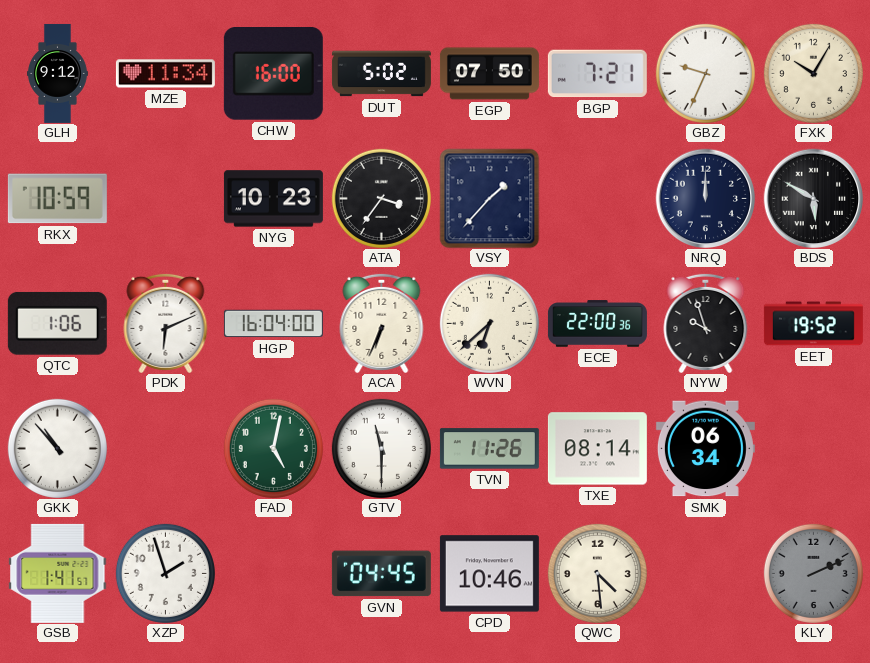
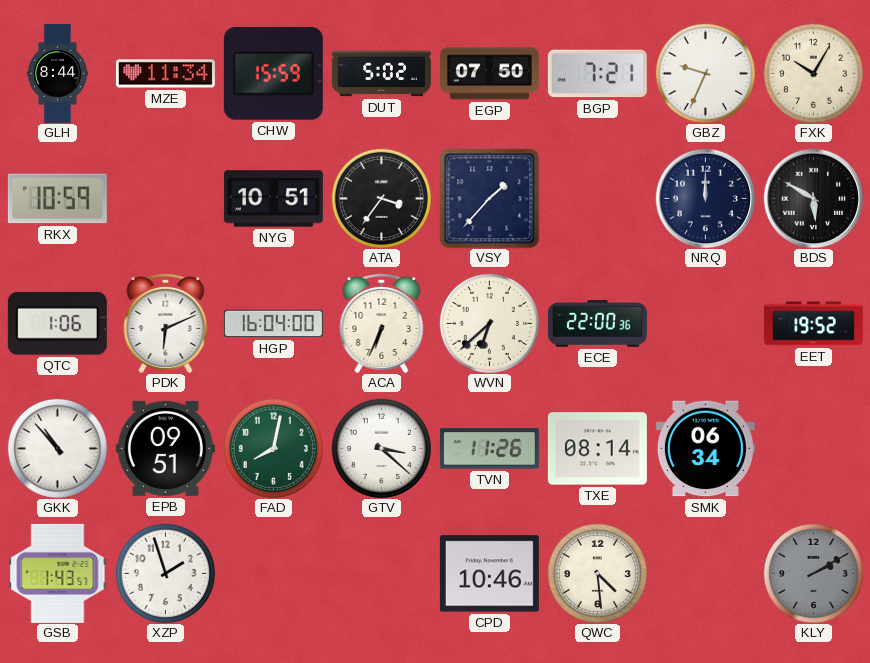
GLH: 9:12 -> 8:44
CHW: 16:00 -> 15:59
NYG: 10:23 -> 10:51
NYW: 9:57 -> none
EPB: none -> 09:51
FAD: 5:02 -> 8:02
GTV: 11:30 -> 3:22
GSB: 1:41 -> 1:43
GVN: 04:45 -> none
KLY: 2:11 -> 2:10
